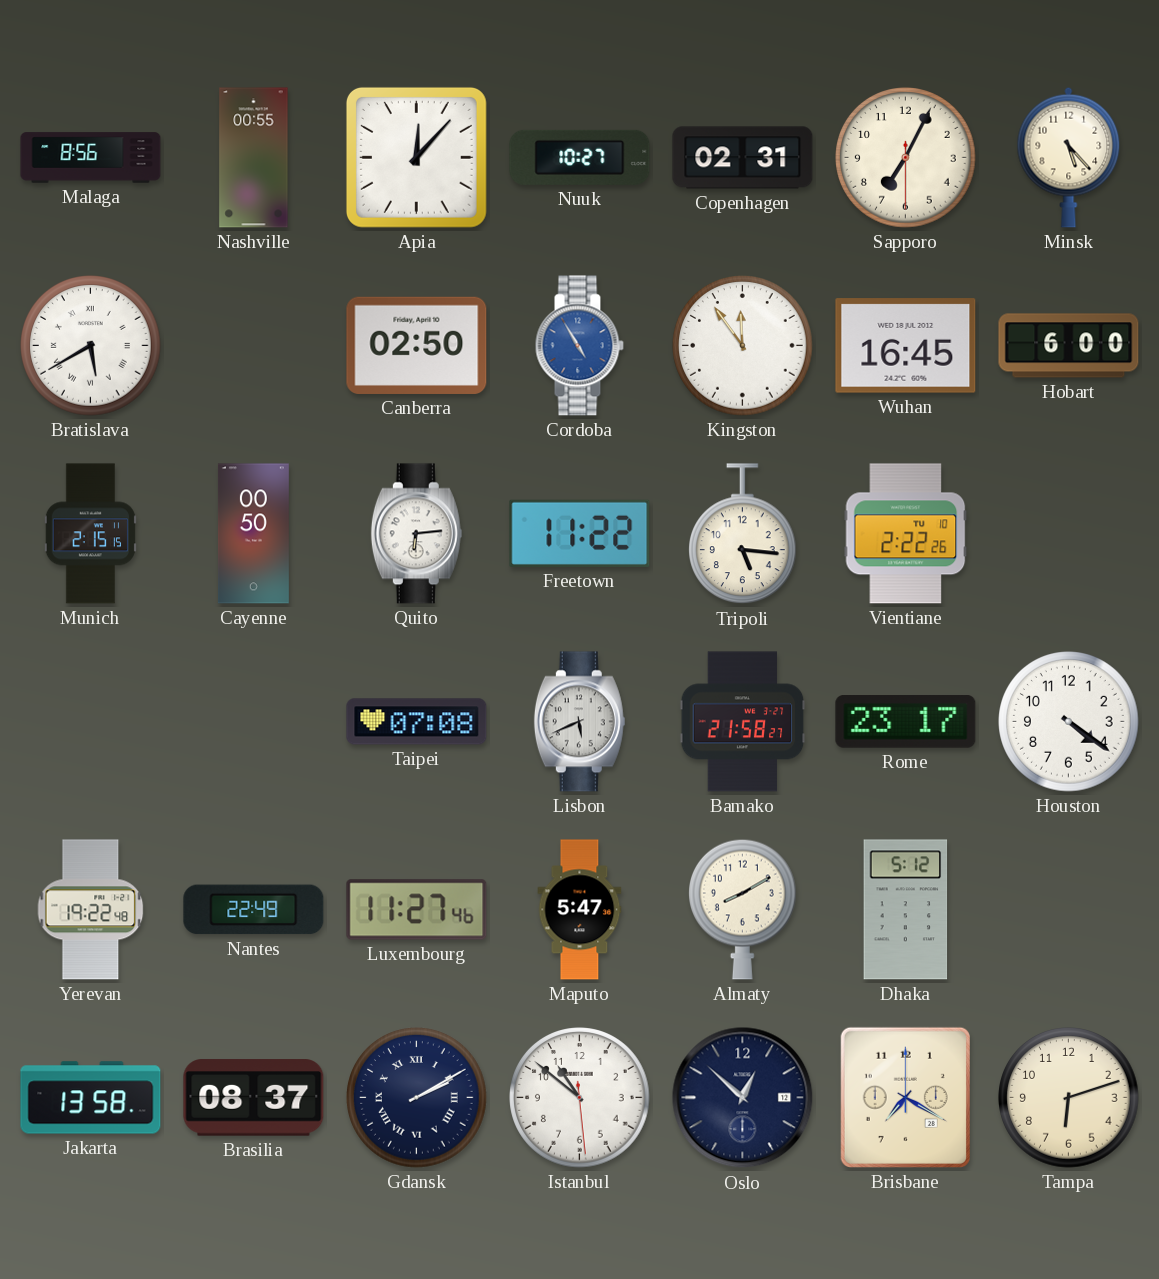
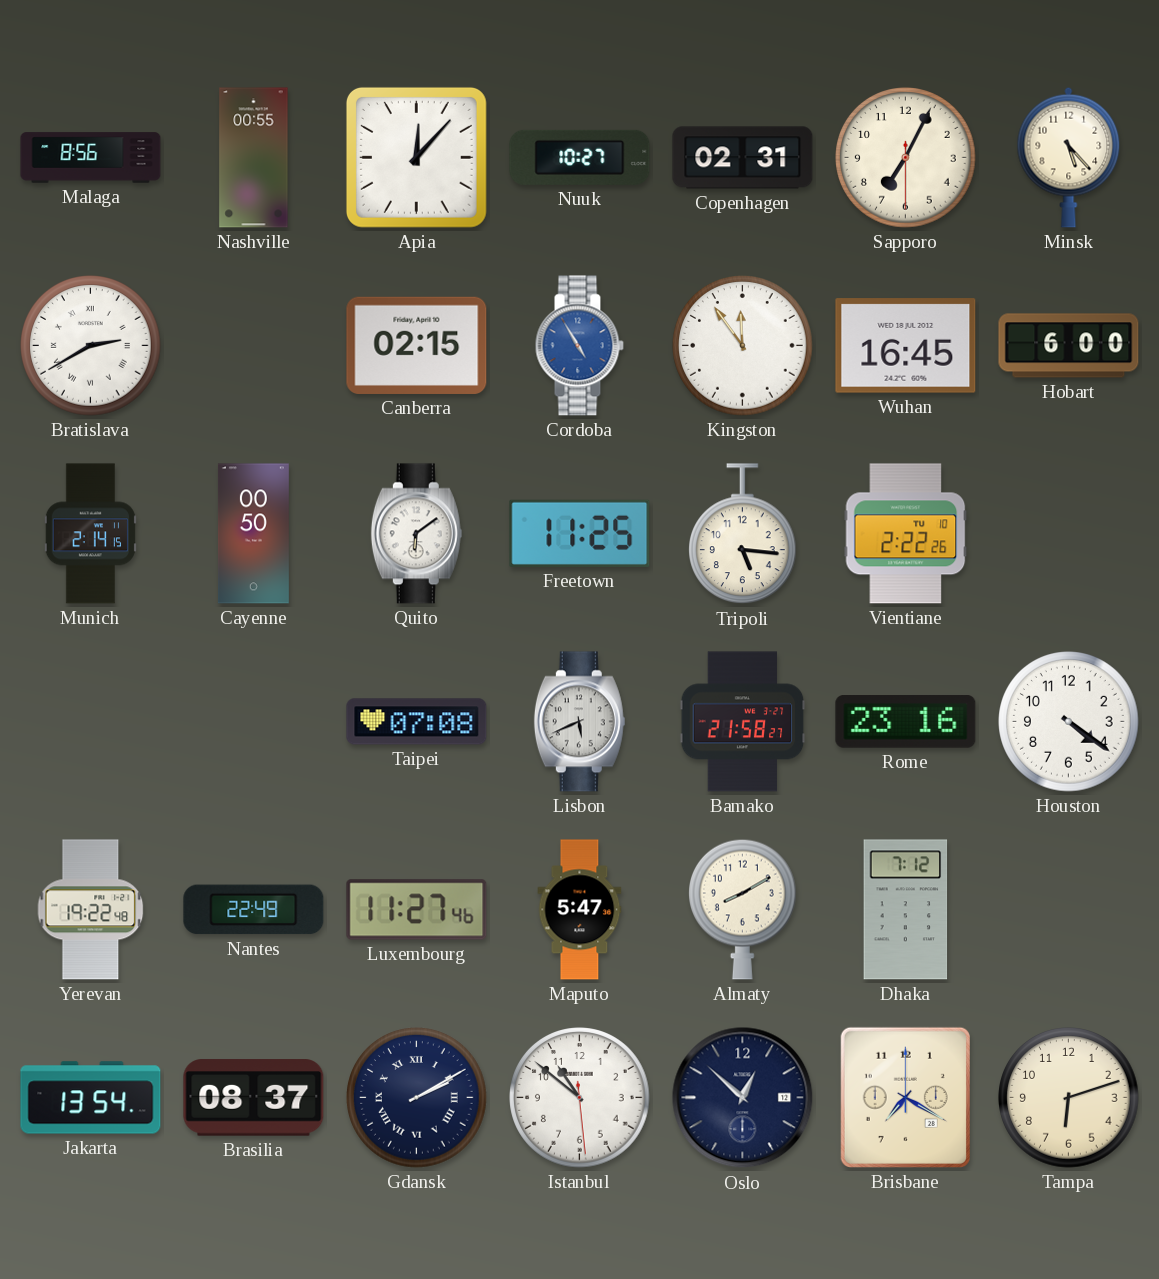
Bratislava: 5:40 -> 2:40
Canberra: 02:50 -> 02:15
Munich: 2:15 -> 2:14
Quito: 6:14 -> 6:09
Freetown: 11:22 -> 11:25
Rome: 23:17 -> 23:16
Dhaka: 5:12 -> 7:12
Jakarta: 13:58 -> 13:54
